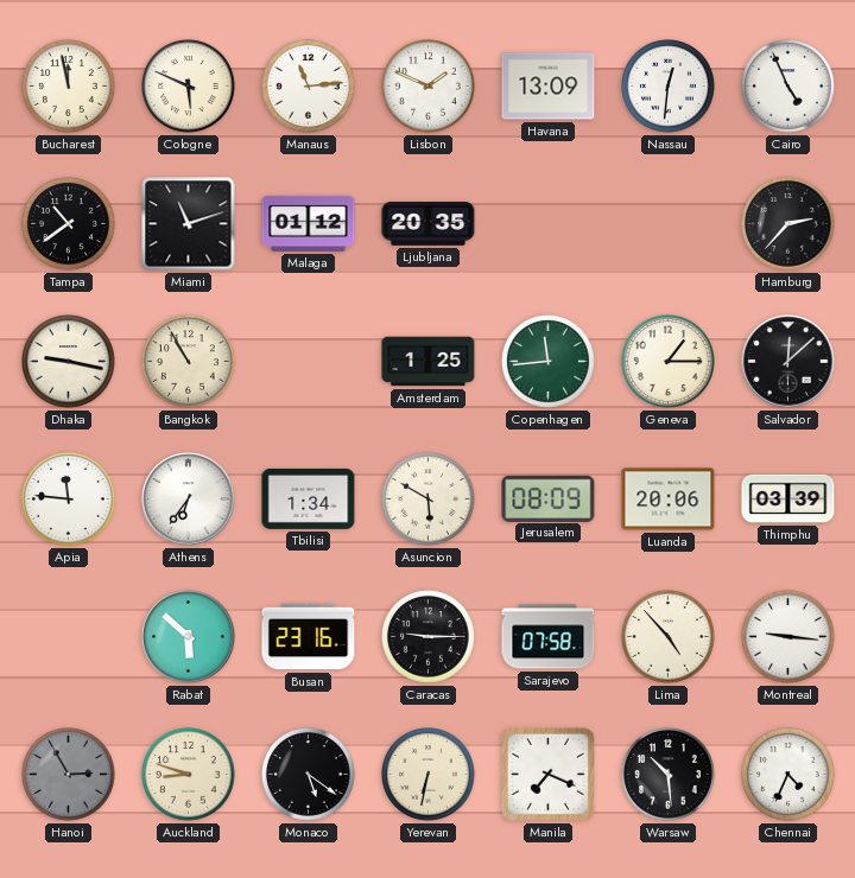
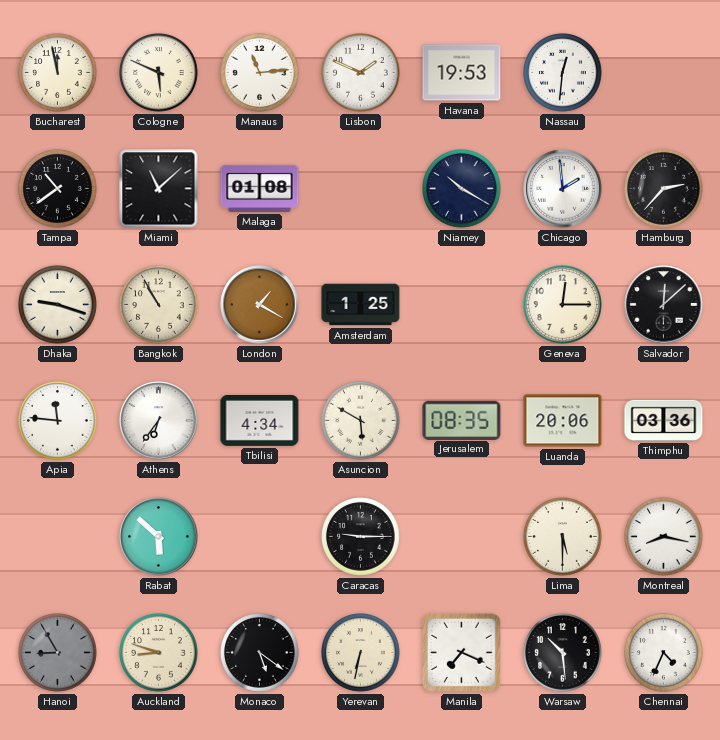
Havana: 13:09 -> 19:53
Cairo: 4:56 -> none
Miami: 11:12 -> 11:08
Malaga: 01:12 -> 01:08
Ljubljana: 20:35 -> none
Niamey: none -> 10:20
Chicago: none -> 1:59
Dhaka: 9:17 -> 9:18
London: none -> 1:20
Copenhagen: 11:44 -> none
Geneva: 1:15 -> 12:15
Tbilisi: 1:34 -> 4:34
Jerusalem: 08:09 -> 08:35
Thimphu: 03:39 -> 03:36
Busan: 23:16 -> none
Sarajevo: 07:58 -> none
Lima: 4:53 -> 5:30
Montreal: 9:16 -> 8:17
Hanoi: 2:55 -> 8:55
